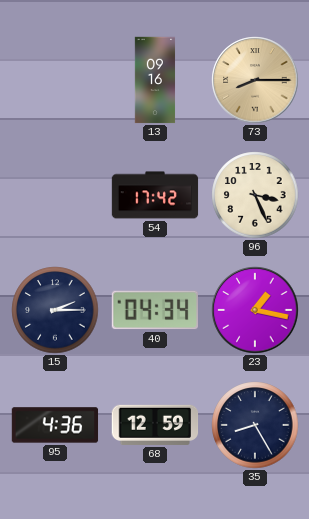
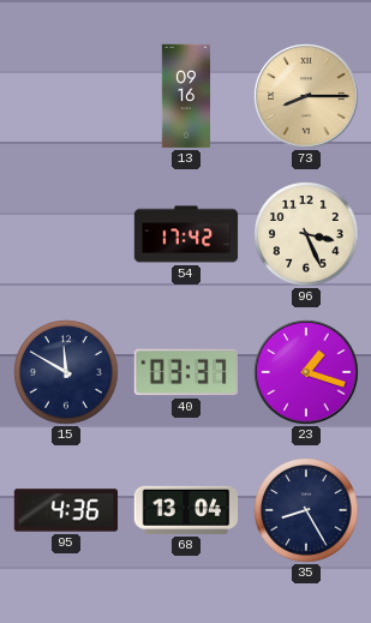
15: 2:15 -> 11:50
40: 04:34 -> 03:37
23: 1:17 -> 1:18
68: 12:59 -> 13:04
